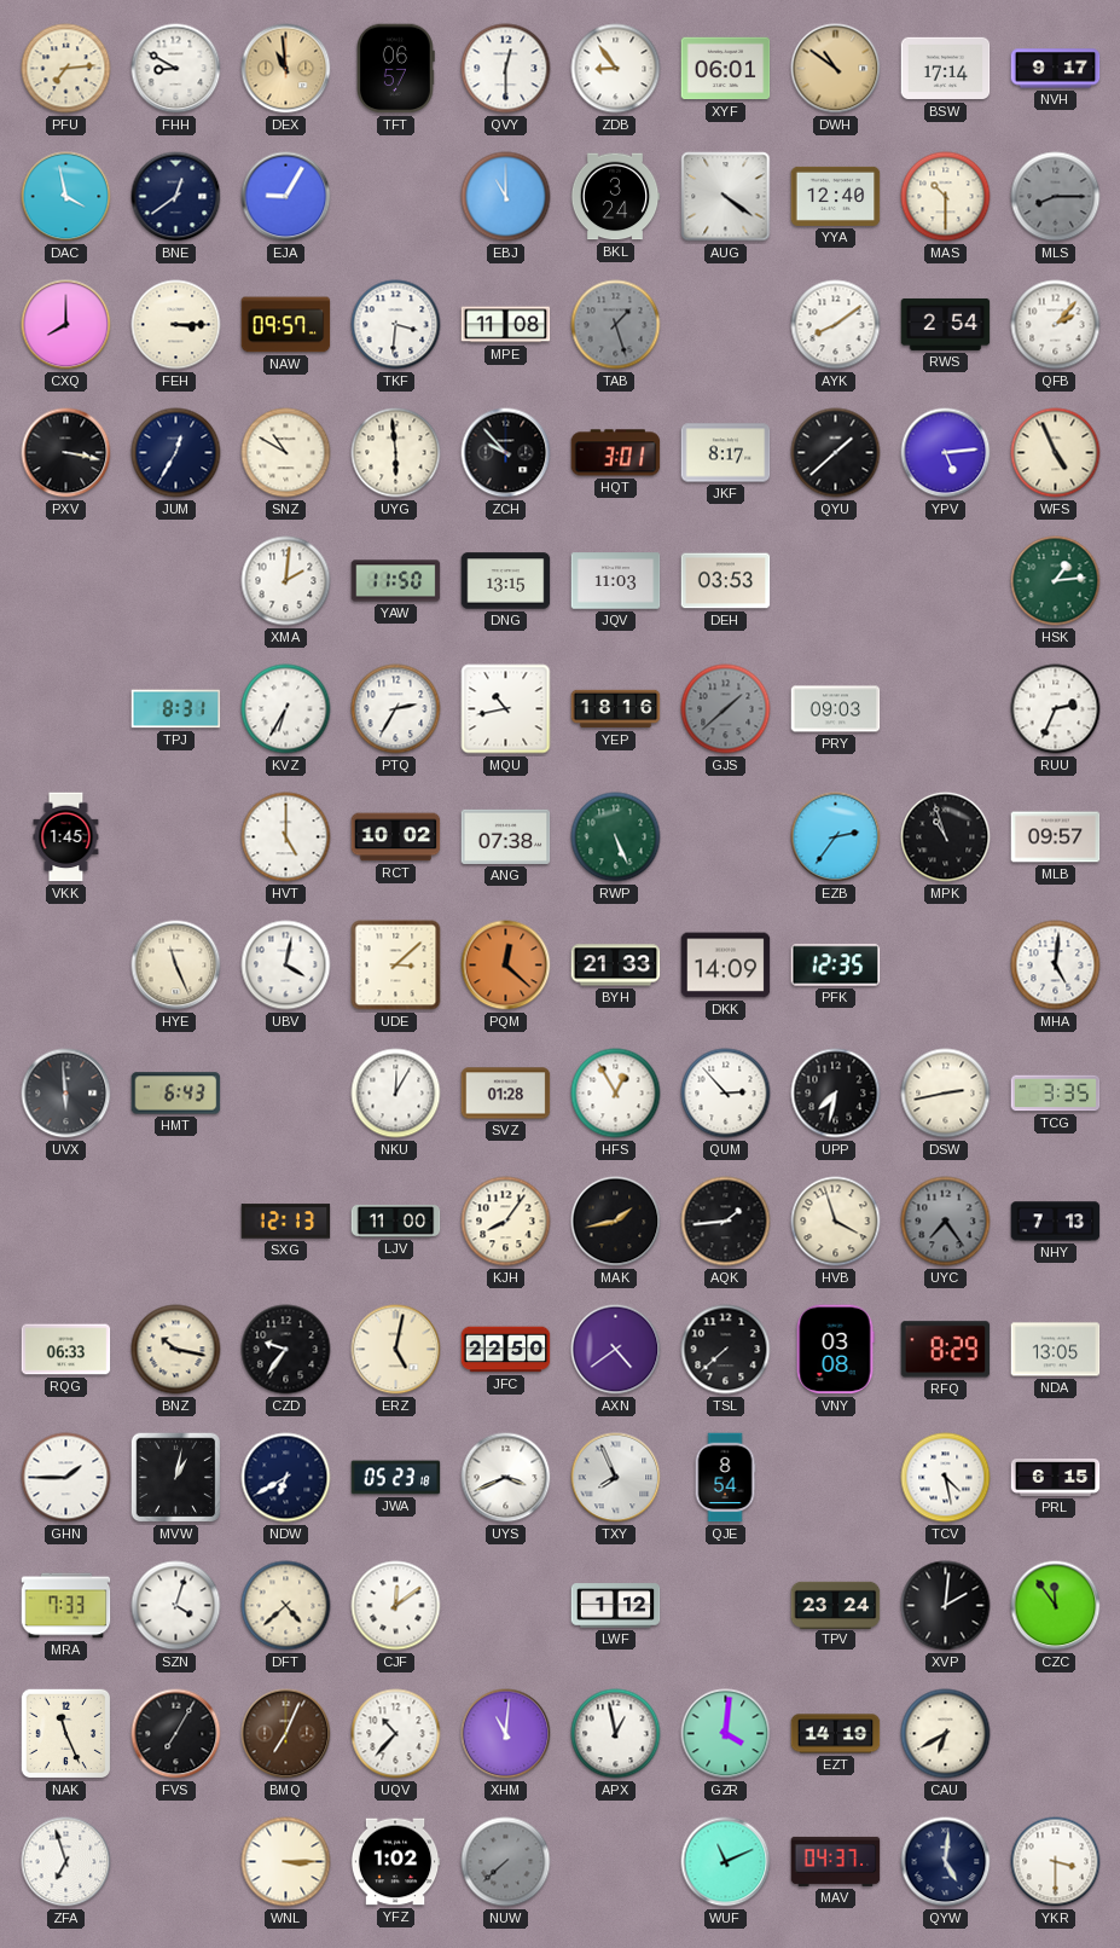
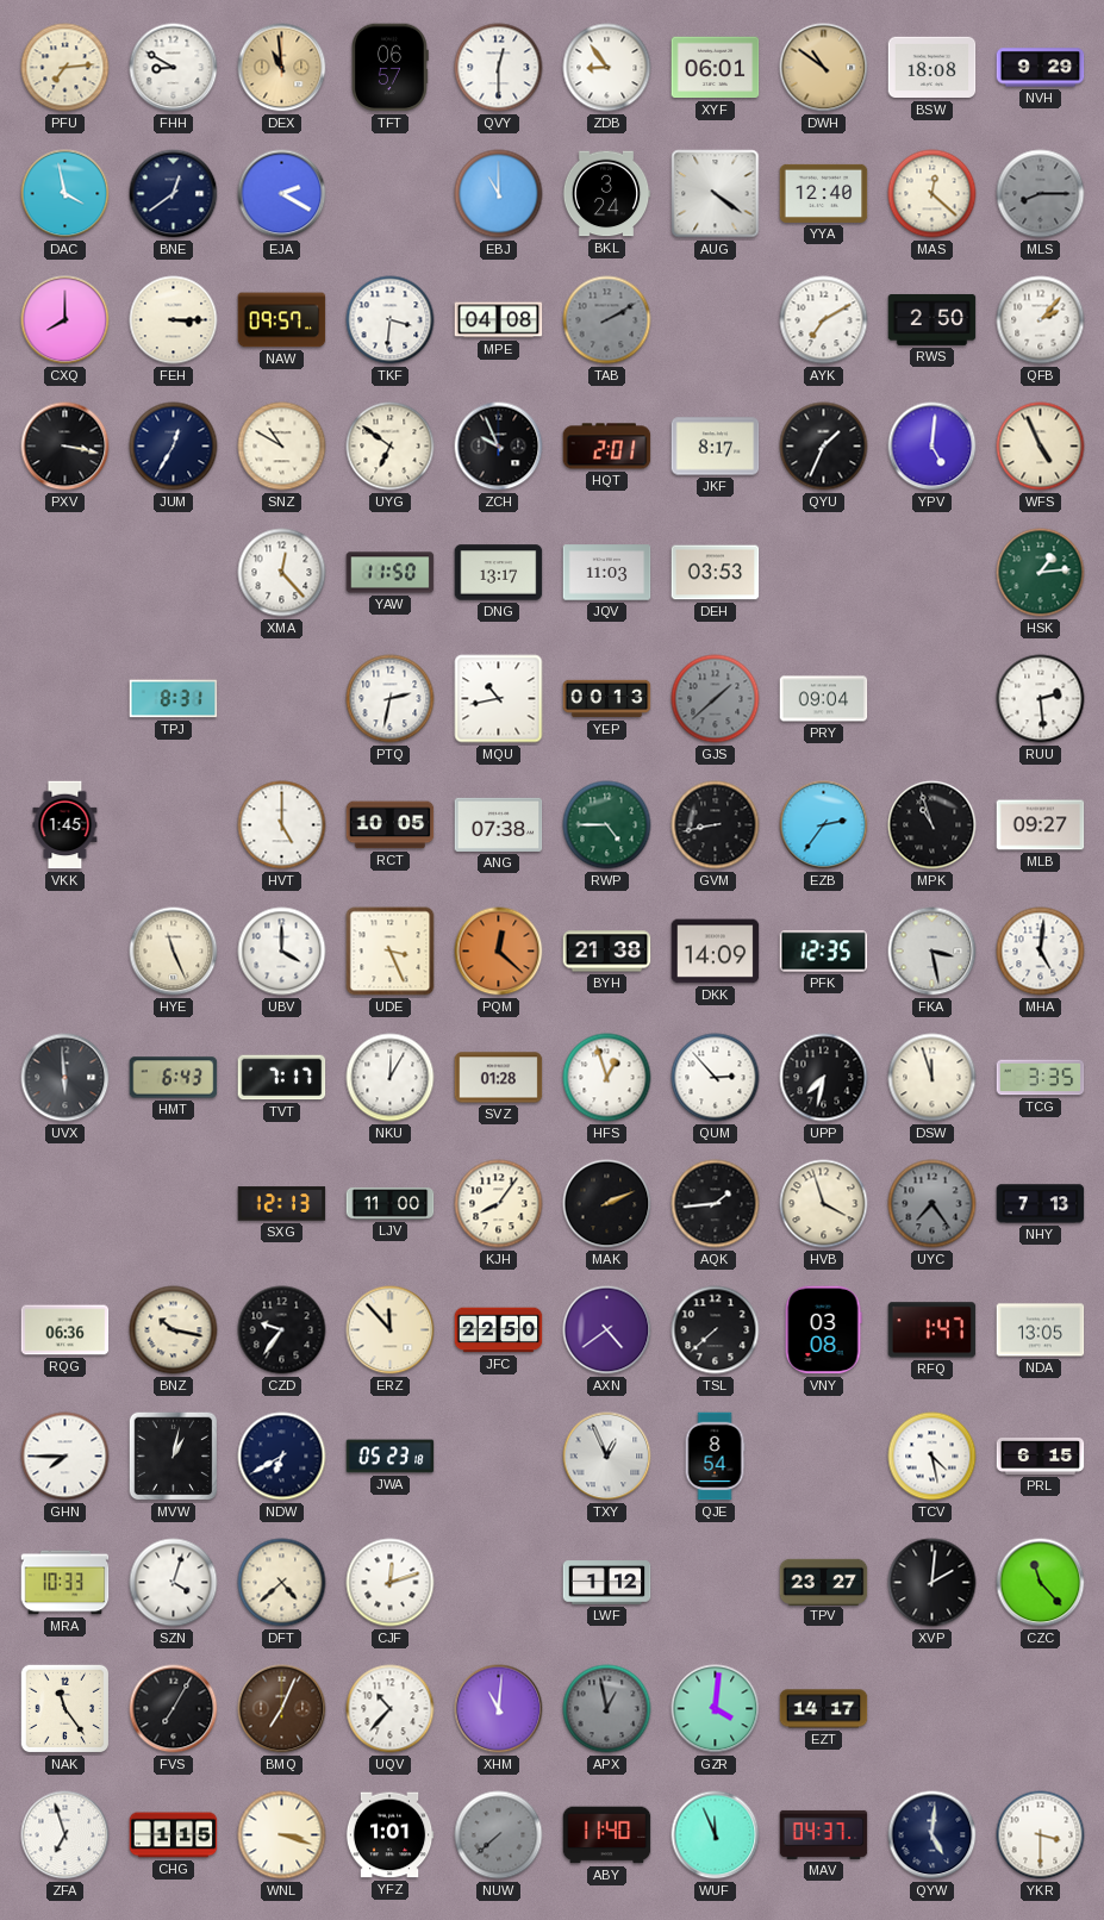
BSW: 17:14 -> 18:08
NVH: 9:17 -> 9:29
EJA: 9:05 -> 2:20
MAS: 10:30 -> 12:22
MPE: 11:08 -> 04:08
TAB: 1:27 -> 2:10
AYK: 8:09 -> 7:10
RWS: 2:54 -> 2:50
UYG: 5:59 -> 6:51
ZCH: 9:53 -> 9:56
HQT: 3:01 -> 2:01
QYU: 1:38 -> 1:34
YPV: 5:14 -> 5:01
XMA: 2:01 -> 12:23
DNG: 13:15 -> 13:17
KVZ: 6:35 -> none
PTQ: 2:35 -> 2:32
YEP: 18:16 -> 00:13
PRY: 09:03 -> 09:04
RUU: 2:34 -> 2:29
RCT: 10:02 -> 10:05
RWP: 5:26 -> 4:45
GVM: none -> 8:43
MLB: 09:57 -> 09:27
UBV: 4:02 -> 4:00
UDE: 3:08 -> 3:26
BYH: 21:33 -> 21:38
FKA: none -> 3:28
TVT: none -> 7:17
HFS: 12:55 -> 12:57
DSW: 2:43 -> 11:57
MAK: 1:43 -> 2:11
RQG: 06:33 -> 06:36
ERZ: 5:02 -> 11:53
RFQ: 8:29 -> 1:47
GHN: 1:45 -> 7:45
UYS: 3:41 -> none
TXY: 7:56 -> 12:56
MRA: 7:33 -> 10:33
CJF: 12:09 -> 12:12
TPV: 23:24 -> 23:27
CZC: 11:54 -> 11:23
NAK: 11:26 -> 11:24
APX dial: white -> grey
EZT: 14:19 -> 14:17
CAU: 6:40 -> none
CHG: none -> 1:15
WNL: 3:15 -> 3:18
YFZ: 1:02 -> 1:01
ABY: none -> 11:40
WUF: 11:11 -> 11:56
